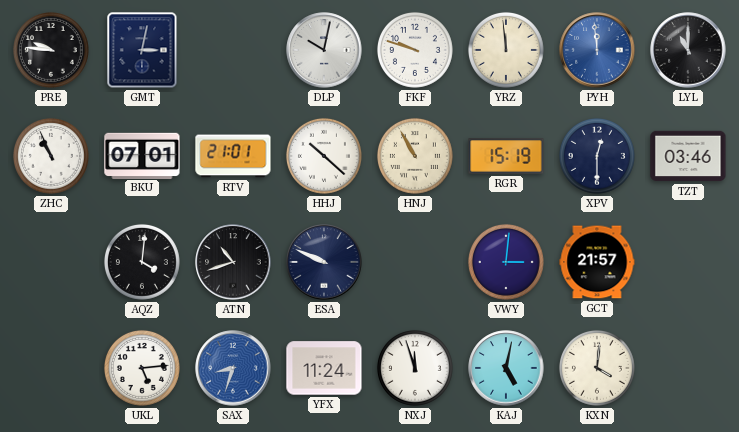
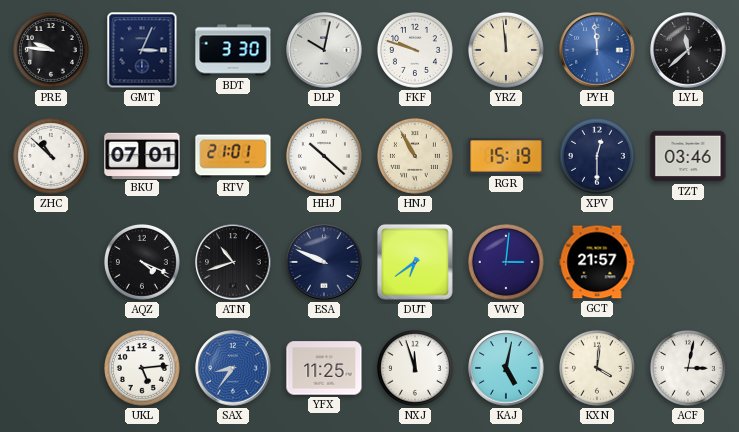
GMT: 3:02 -> 3:04
BDT: none -> 3:30
LYL: 11:00 -> 11:38
ZHC: 10:56 -> 10:52
AQZ: 4:01 -> 4:19
DUT: none -> 6:39
SAX: 8:33 -> 8:36
YFX: 11:24 -> 11:25
ACF: none -> 3:02
